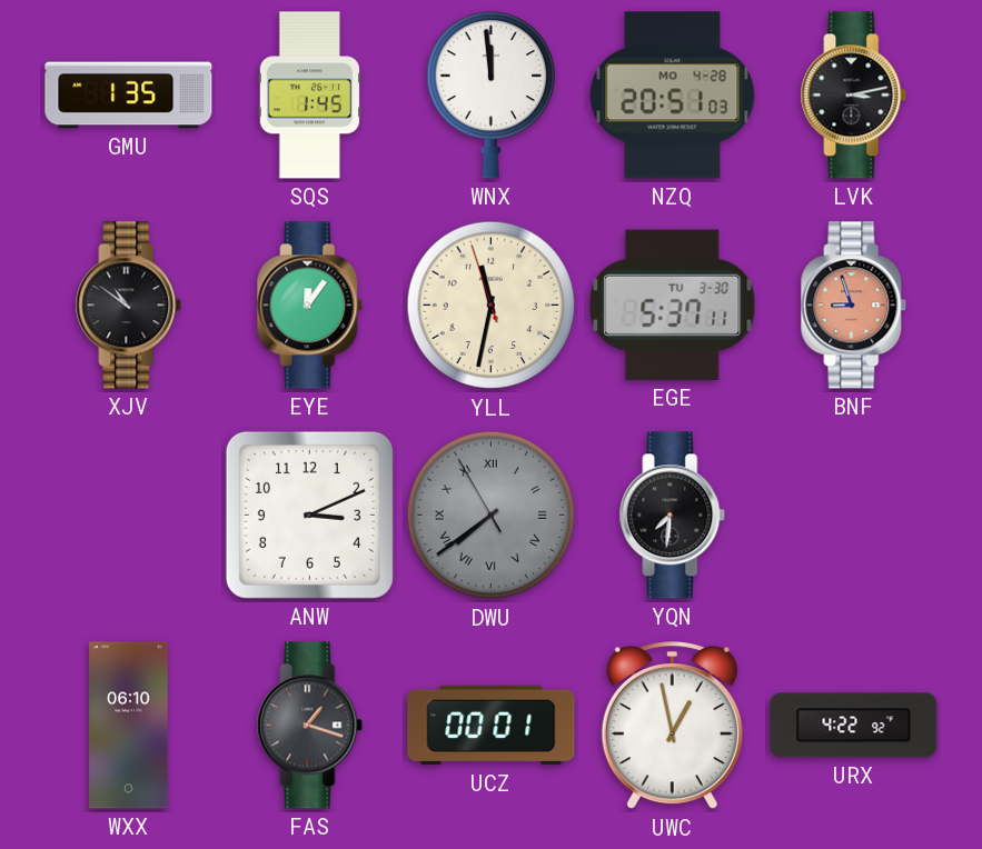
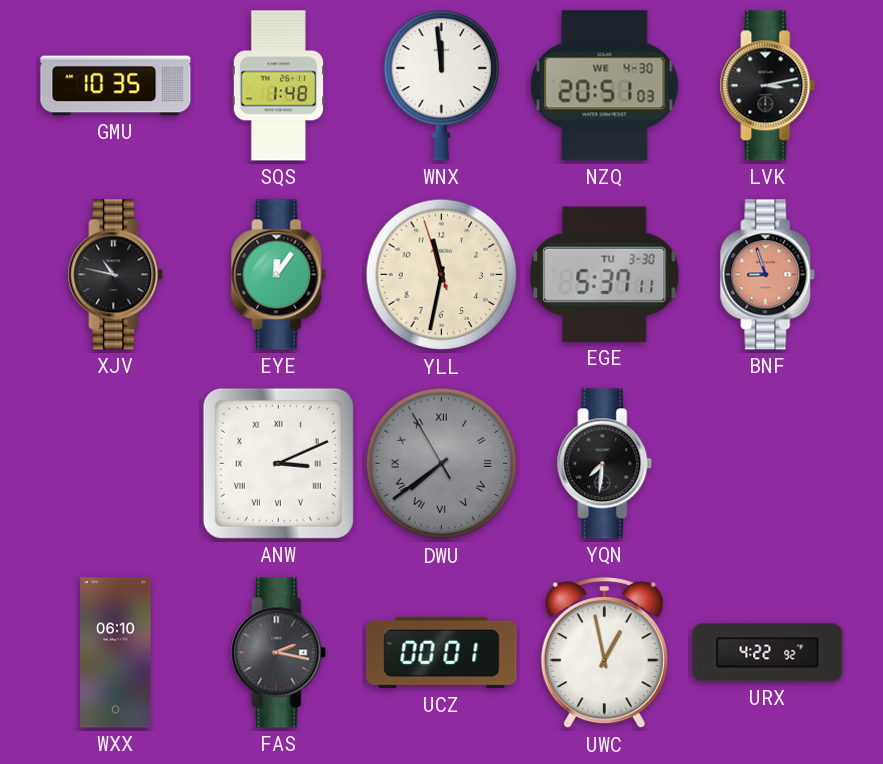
GMU: 1:35 -> 10:35
SQS: 1:45 -> 1:48
NZQ date: MO 4-28 -> WE 4-30
XJV: 10:51 -> 10:47
ANW numerals: Arabic -> Roman
FAS: 1:18 -> 2:17
